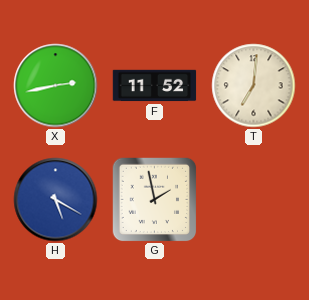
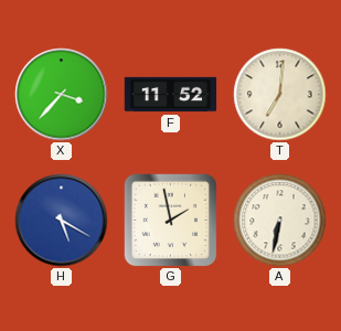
X: 2:43 -> 3:37
A: none -> 6:32
